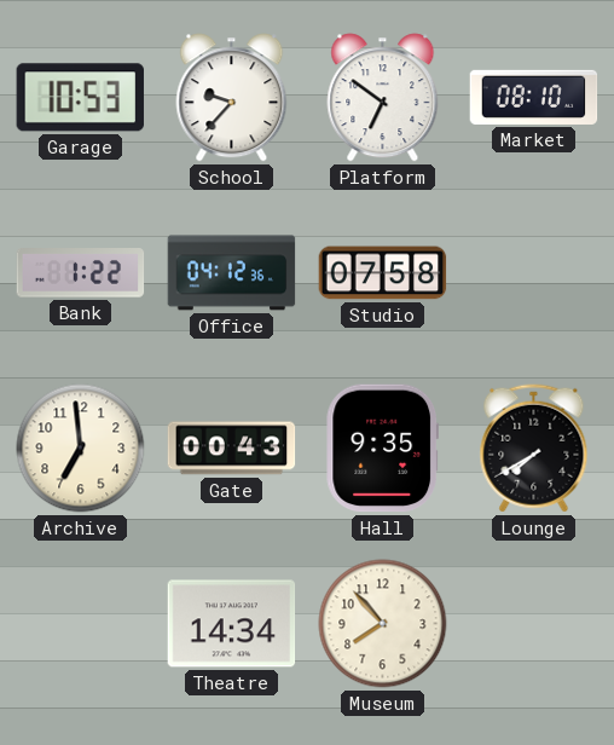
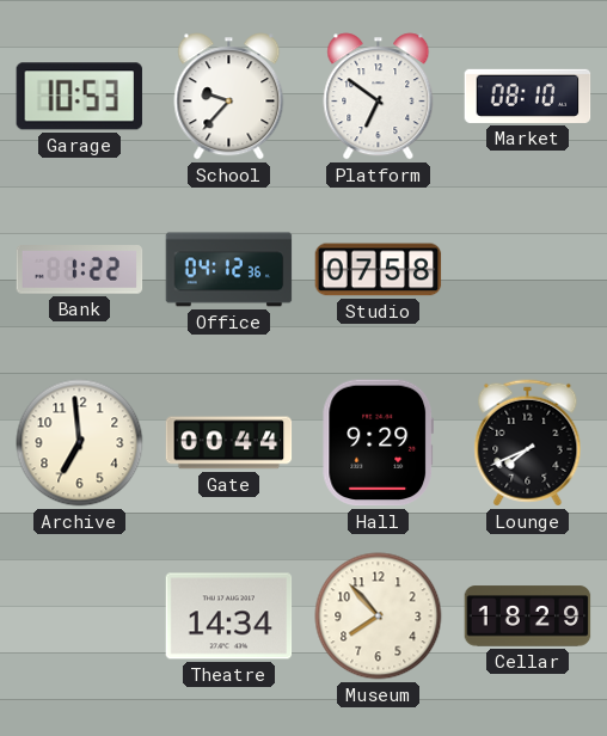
Gate: 00:43 -> 00:44
Hall: 9:35 -> 9:29
Lounge: 7:40 -> 7:41
Cellar: none -> 18:29
